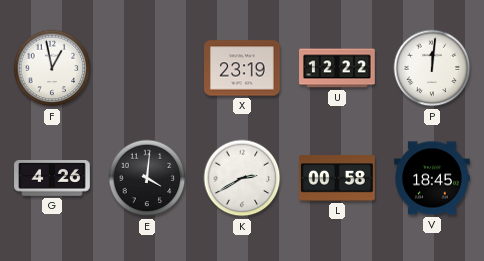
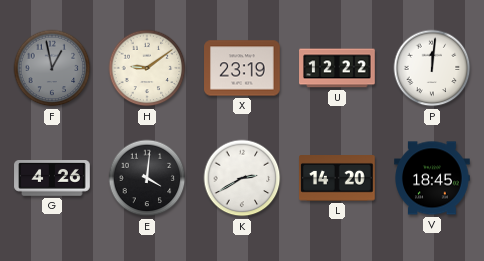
F dial: white -> grey
H: none -> 9:09
L: 00:58 -> 14:20
